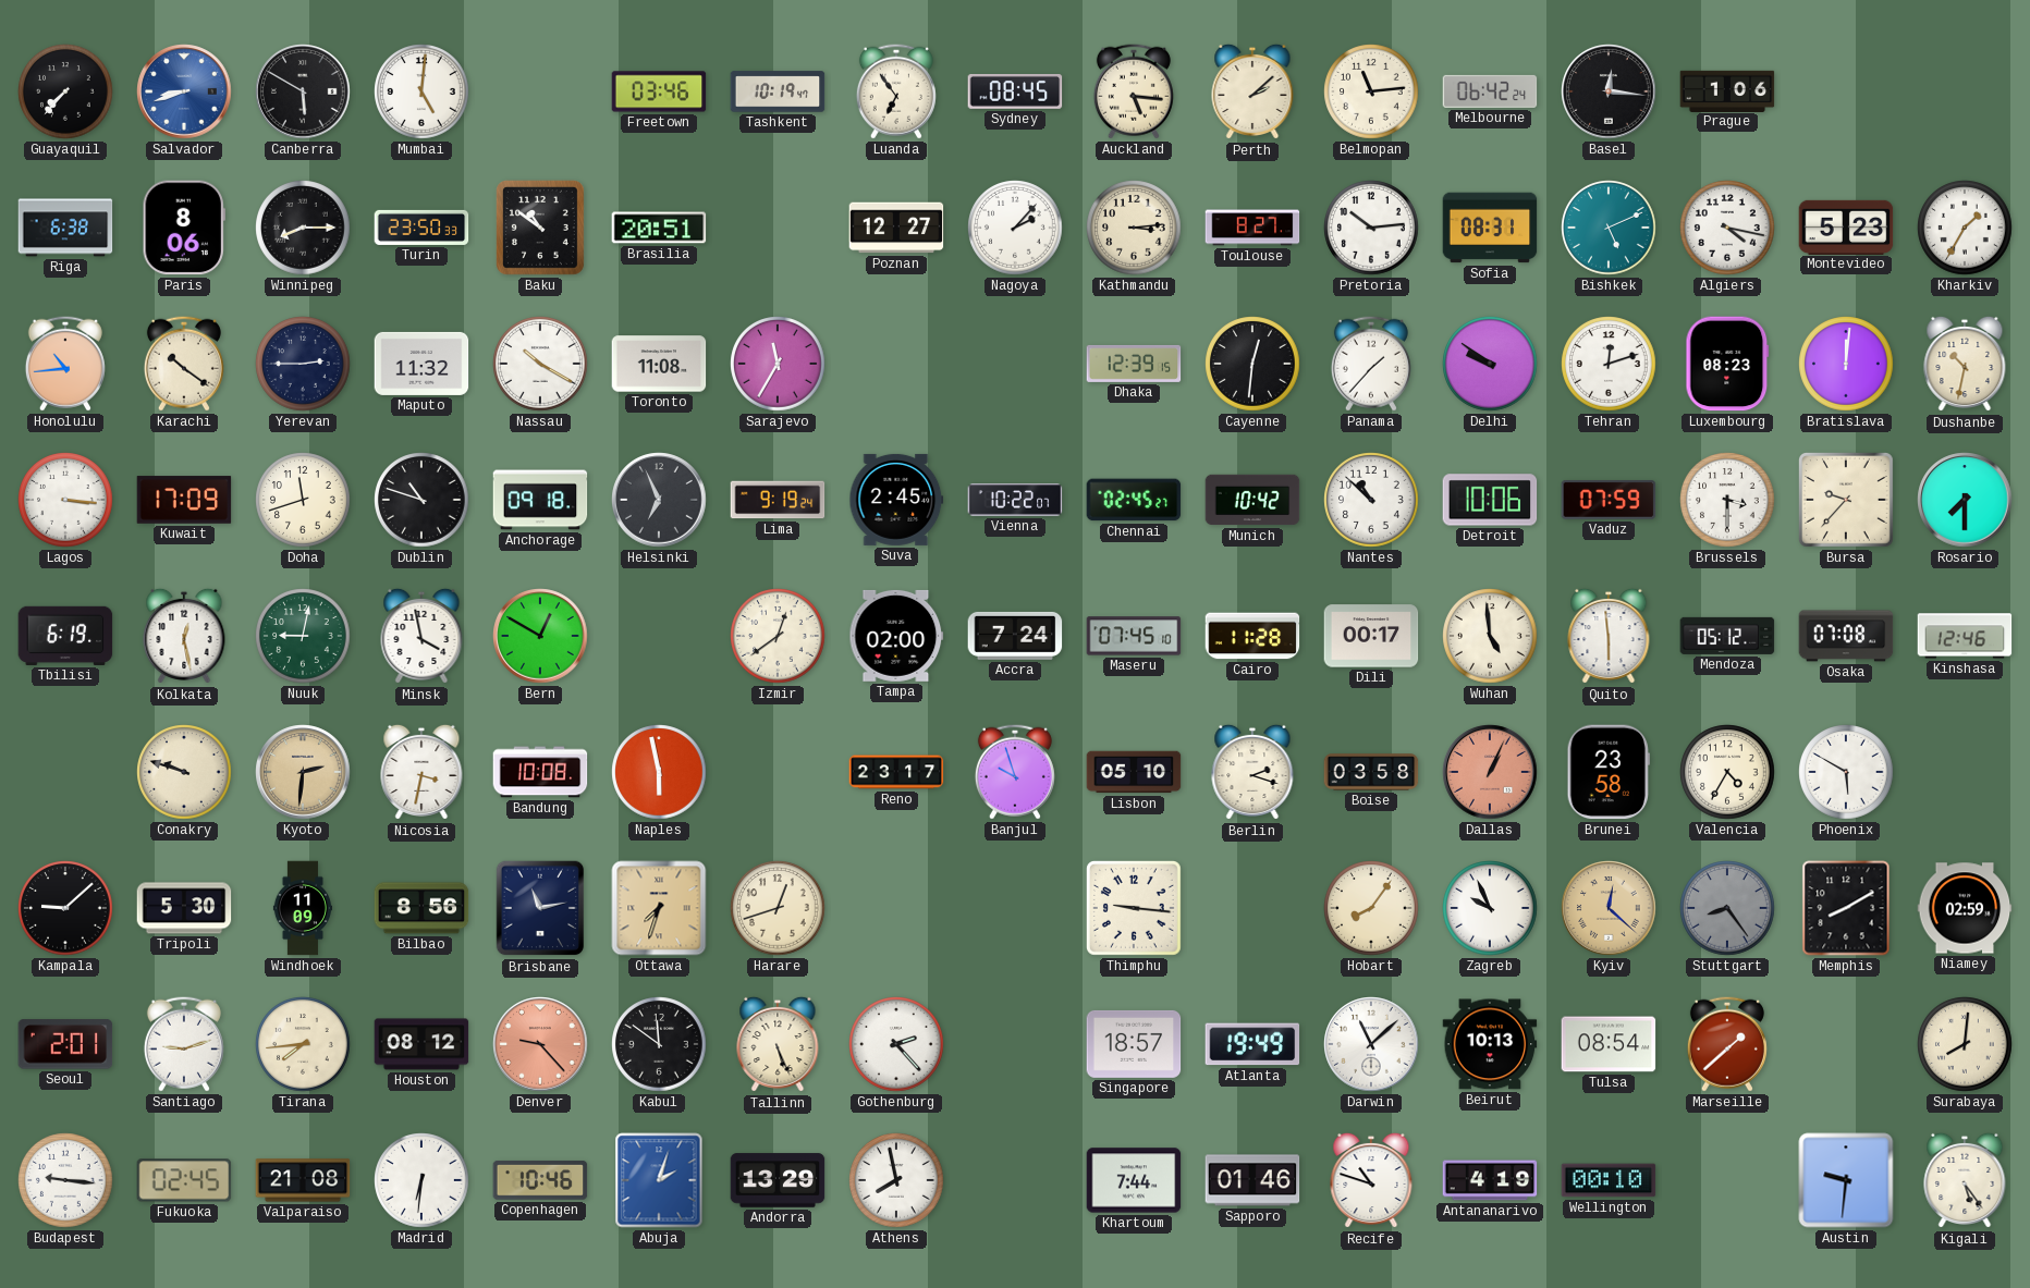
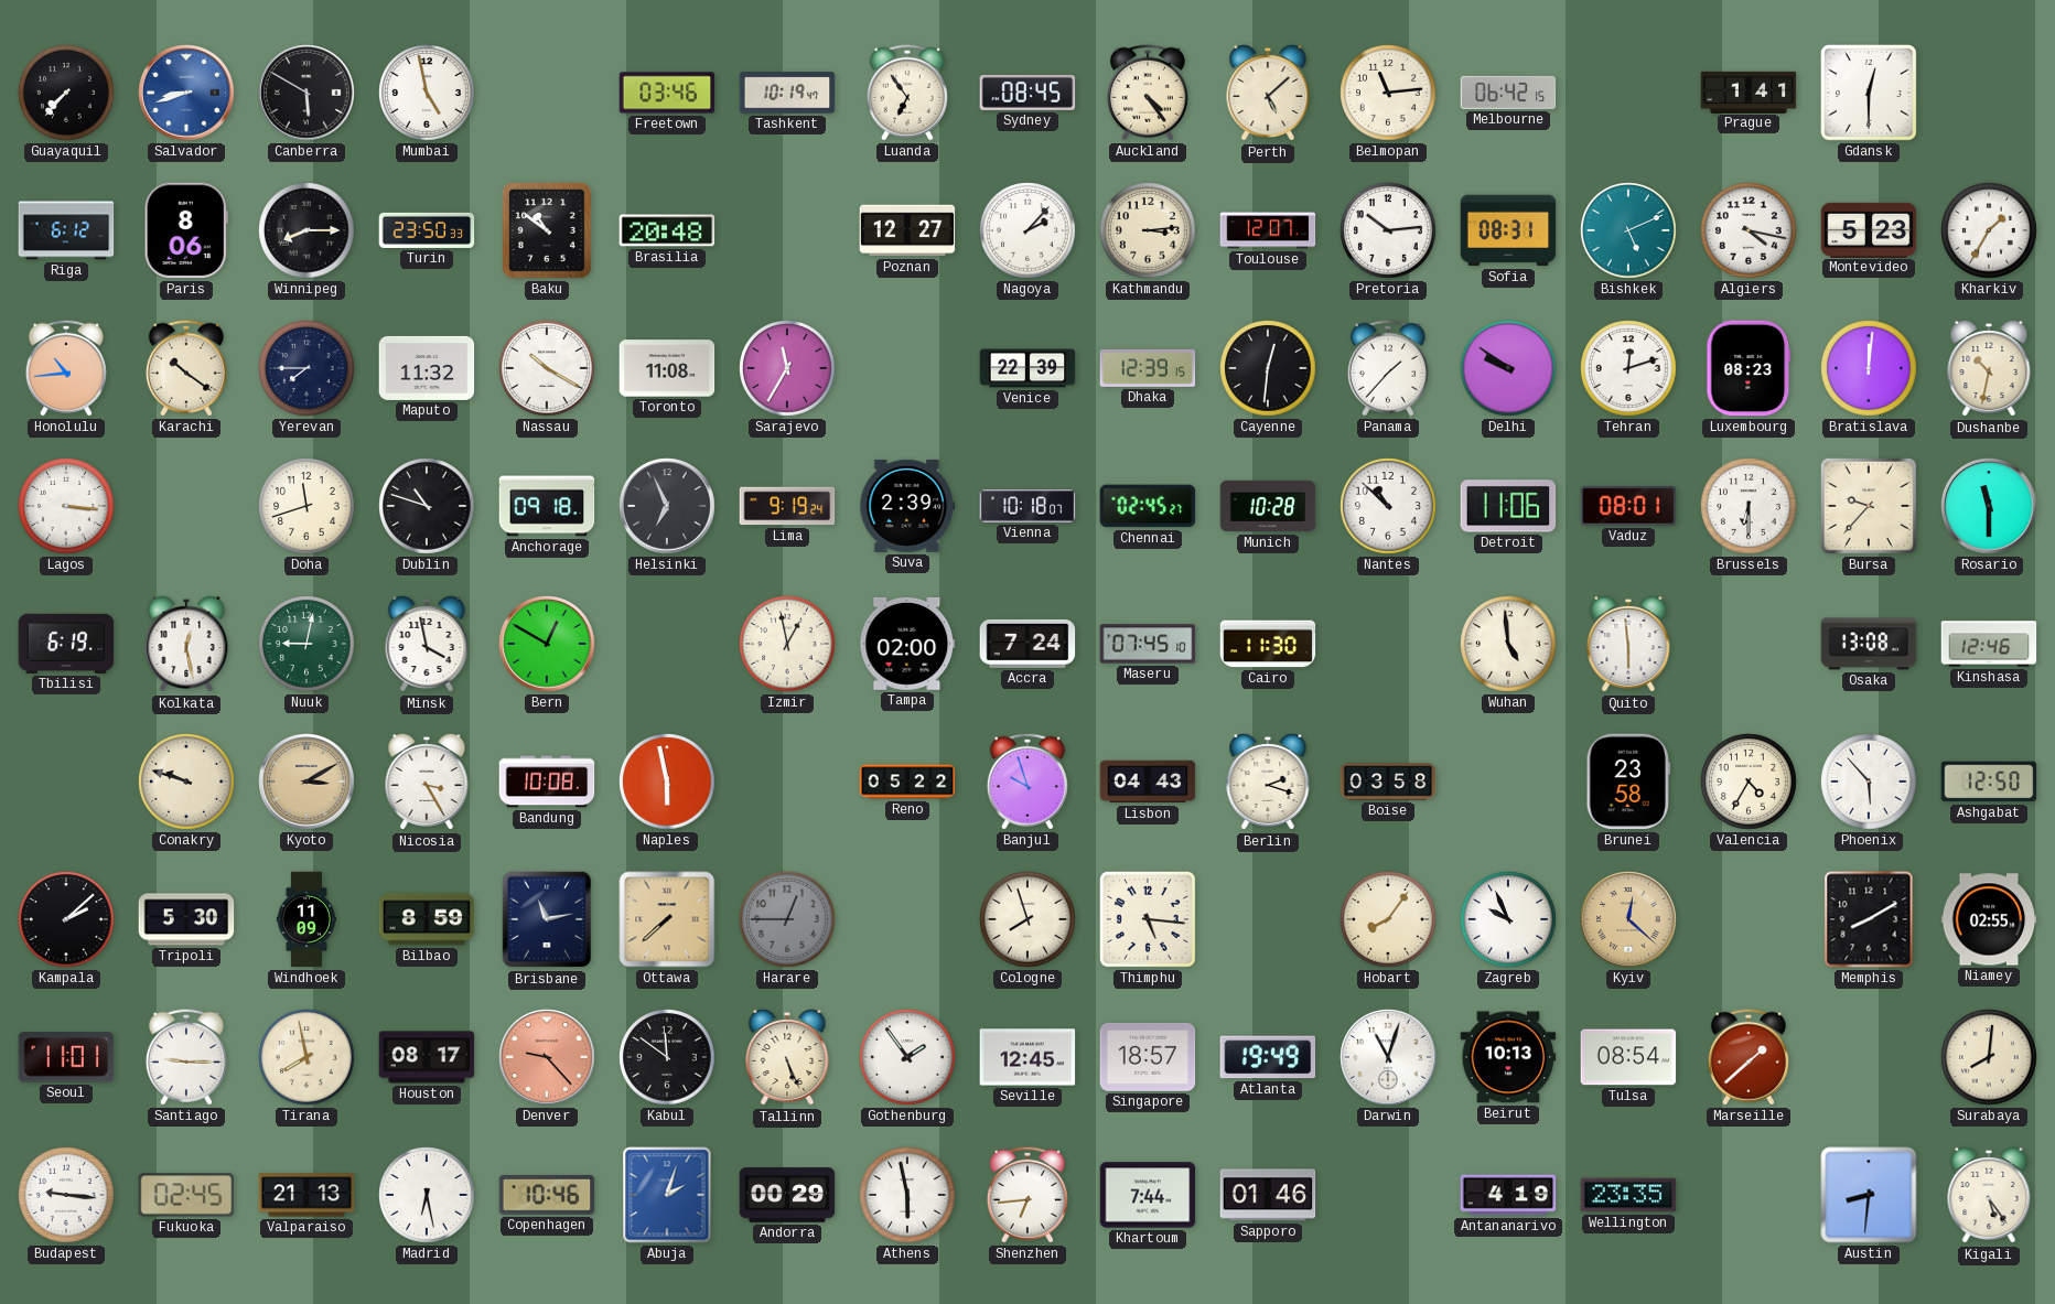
Mumbai: 5:01 -> 4:58
Auckland: 5:16 -> 4:24
Perth: 2:08 -> 5:08
Melbourne: 06:42:24 -> 06:42:15
Basel: 12:16 -> none
Prague: 1:06 -> 1:41
Gdansk: none -> 12:30
Riga: 6:38 -> 6:12
Brasilia: 20:51 -> 20:48
Toulouse: 8:27 -> 12:07
Yerevan: 2:45 -> 7:45
Venice: none -> 22:39
Kuwait: 17:09 -> none
Suva: 2:45 -> 2:39
Vienna: 10:22 -> 10:18
Munich: 10:42 -> 10:28
Detroit: 10:06 -> 11:06
Vaduz: 07:59 -> 08:01
Brussels: 3:30 -> 6:30
Rosario: 7:30 -> 11:30
Izmir: 12:39 -> 12:58
Cairo: 11:28 -> 11:30
Dili: 00:17 -> none
Mendoza: 05:12 -> none
Osaka: 07:08 -> 13:08
Kyoto: 2:31 -> 3:10
Nicosia: 3:32 -> 3:25
Reno: 23:17 -> 05:22
Lisbon: 05:10 -> 04:43
Dallas: 1:04 -> none
Phoenix: 5:50 -> 5:53
Ashgabat: none -> 12:50
Kampala: 9:08 -> 2:08
Bilbao: 8:56 -> 8:59
Ottawa: 7:33 -> 7:38
Harare: 12:42 -> 12:45
Harare dial: cream -> grey
Cologne: none -> 7:57
Thimphu: 9:16 -> 5:16
Stuttgart: 8:24 -> none
Niamey: 02:59 -> 02:55
Seoul: 2:01 -> 11:01
Santiago: 9:12 -> 9:15
Tirana: 7:44 -> 7:58
Houston: 08:12 -> 08:17
Gothenburg: 2:23 -> 1:54
Seville: none -> 12:45
Darwin: 11:08 -> 11:03
Valparaiso: 21:08 -> 21:13
Madrid: 6:31 -> 6:28
Andorra: 13:29 -> 00:29
Athens: 7:58 -> 5:58
Shenzhen: none -> 6:44
Recife: 10:48 -> none
Wellington: 00:10 -> 23:35
Austin: 9:31 -> 8:31
